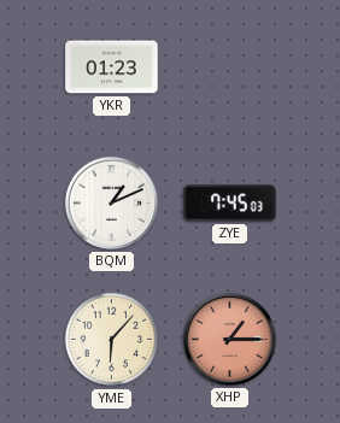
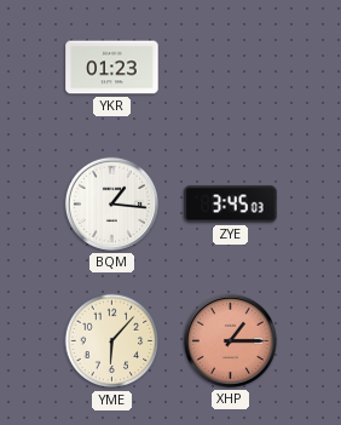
BQM: 1:11 -> 1:16
ZYE: 7:45 -> 3:45
